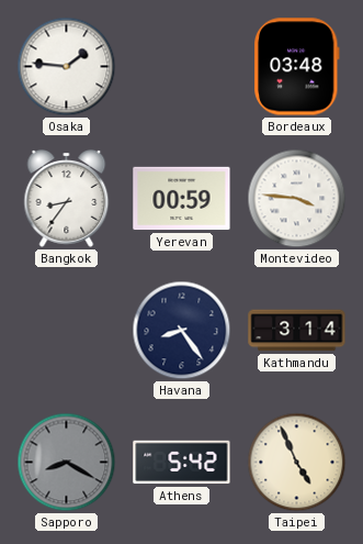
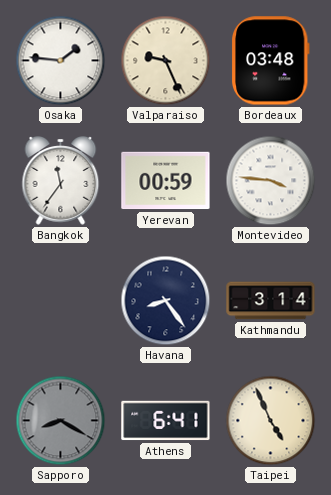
Valparaiso: none -> 9:26
Bangkok: 8:36 -> 11:36
Athens: 5:42 -> 6:41
